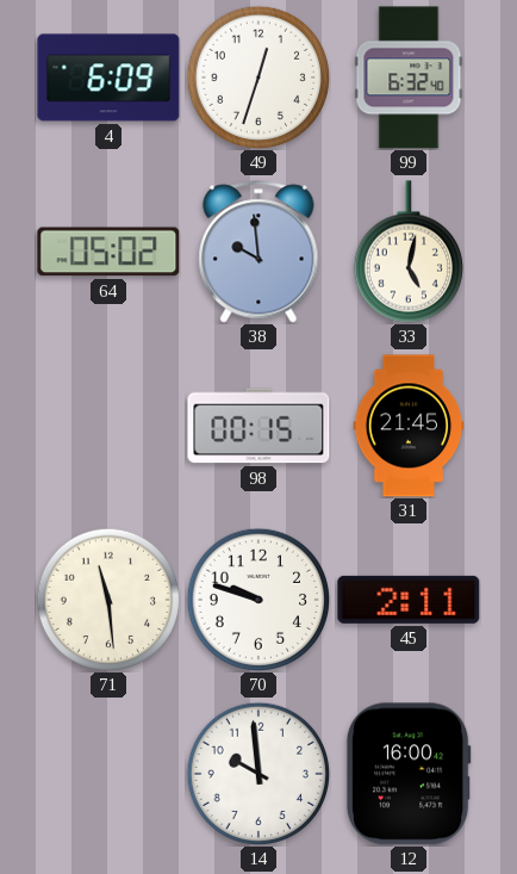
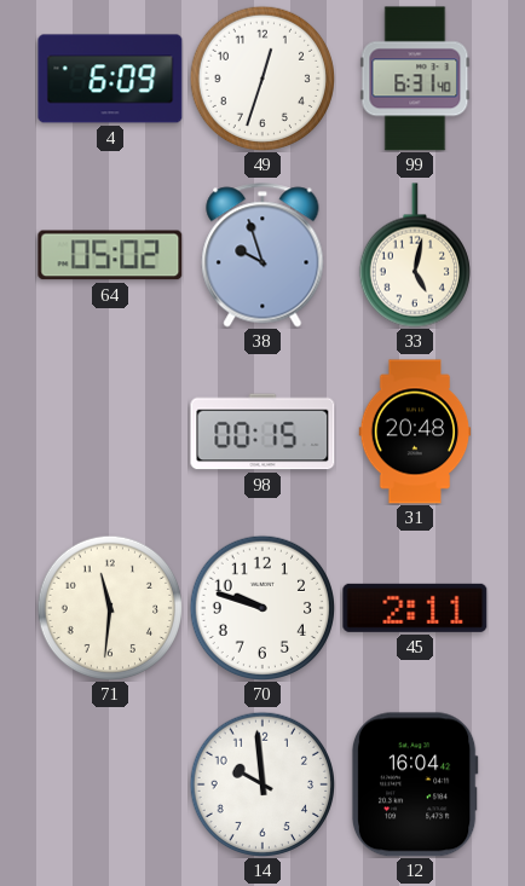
99: 6:32 -> 6:31
38: 9:59 -> 9:57
31: 21:45 -> 20:48
71: 11:29 -> 11:31
12: 16:00 -> 16:04
